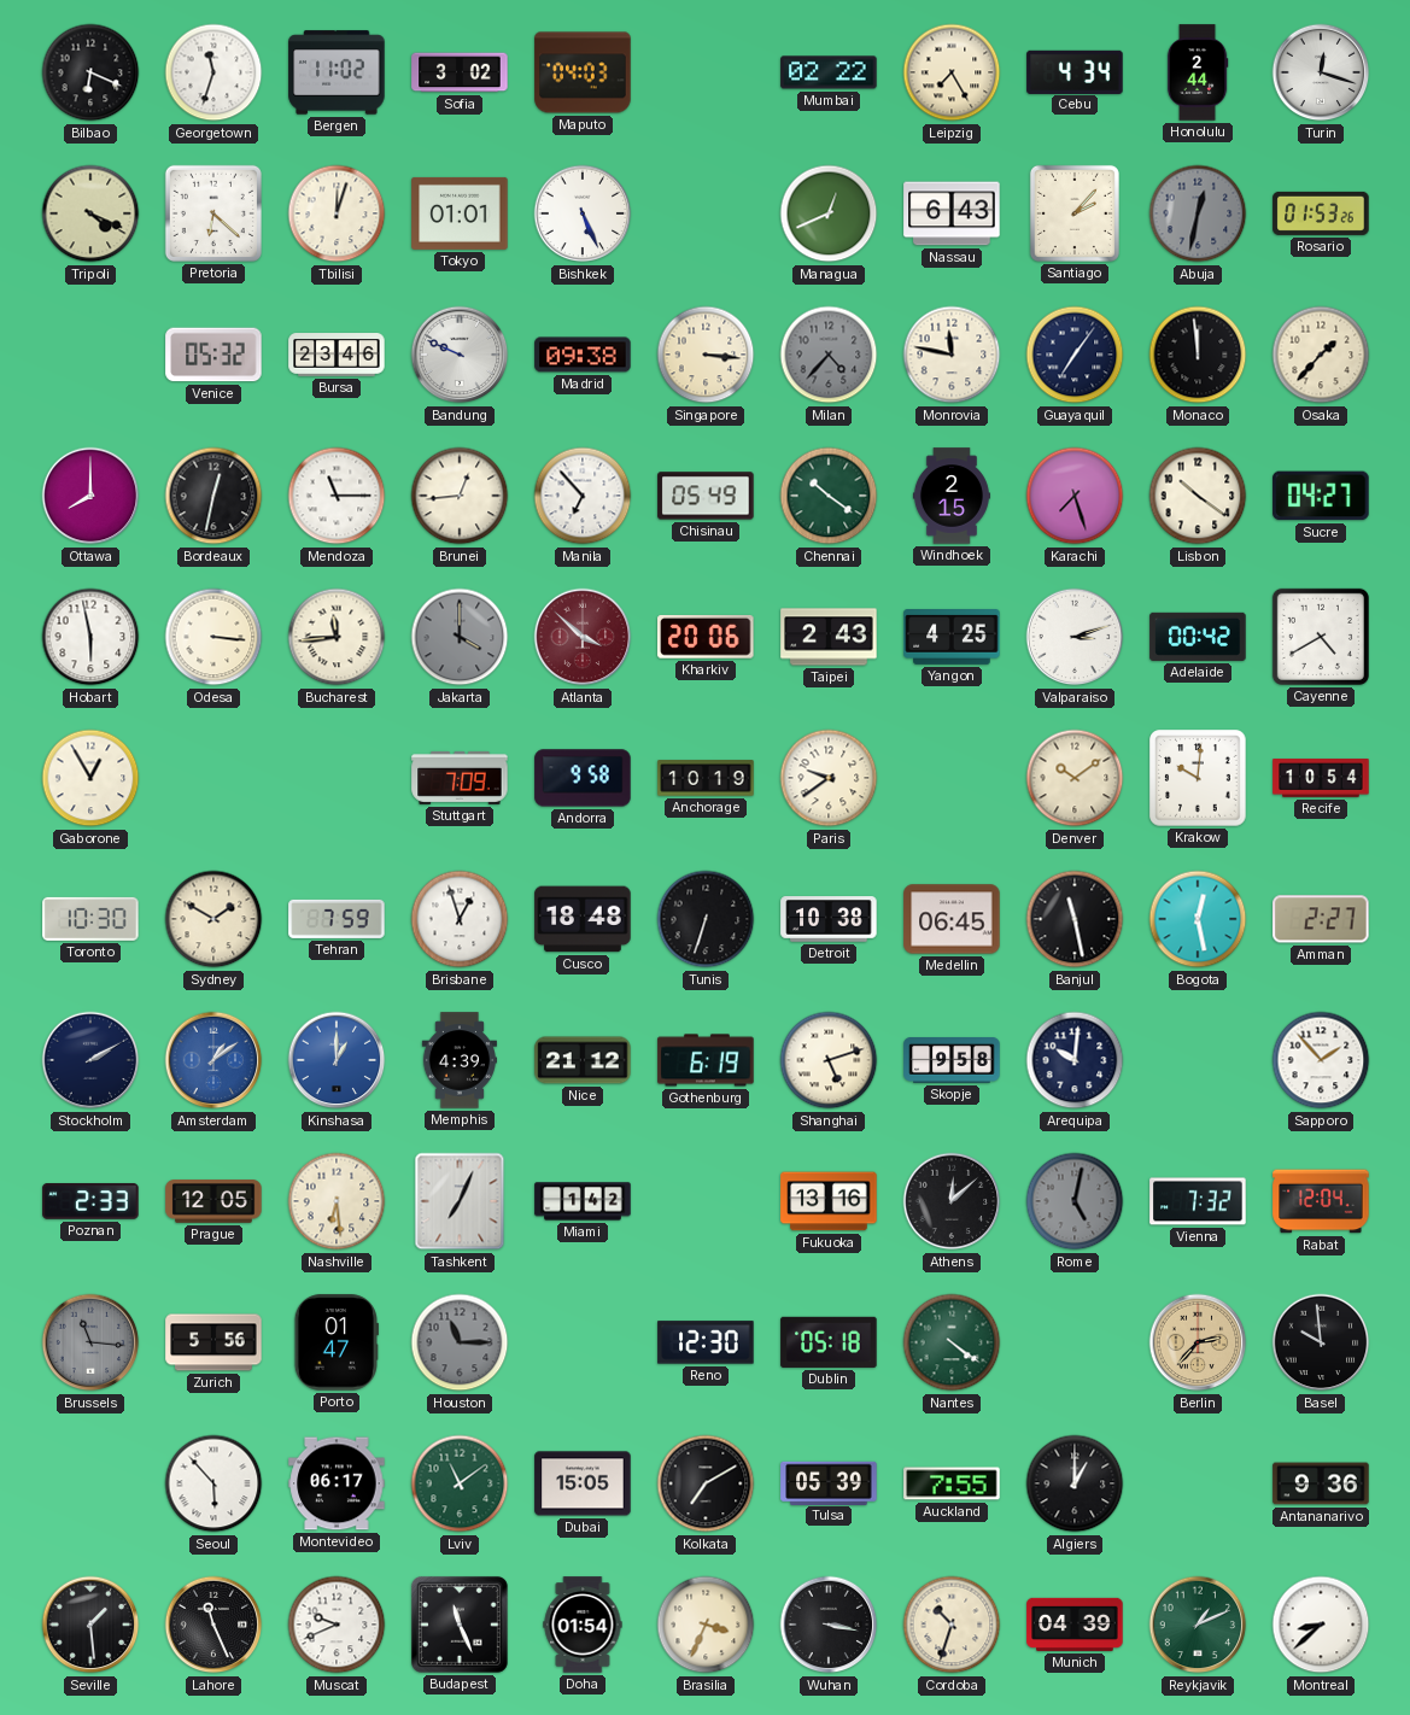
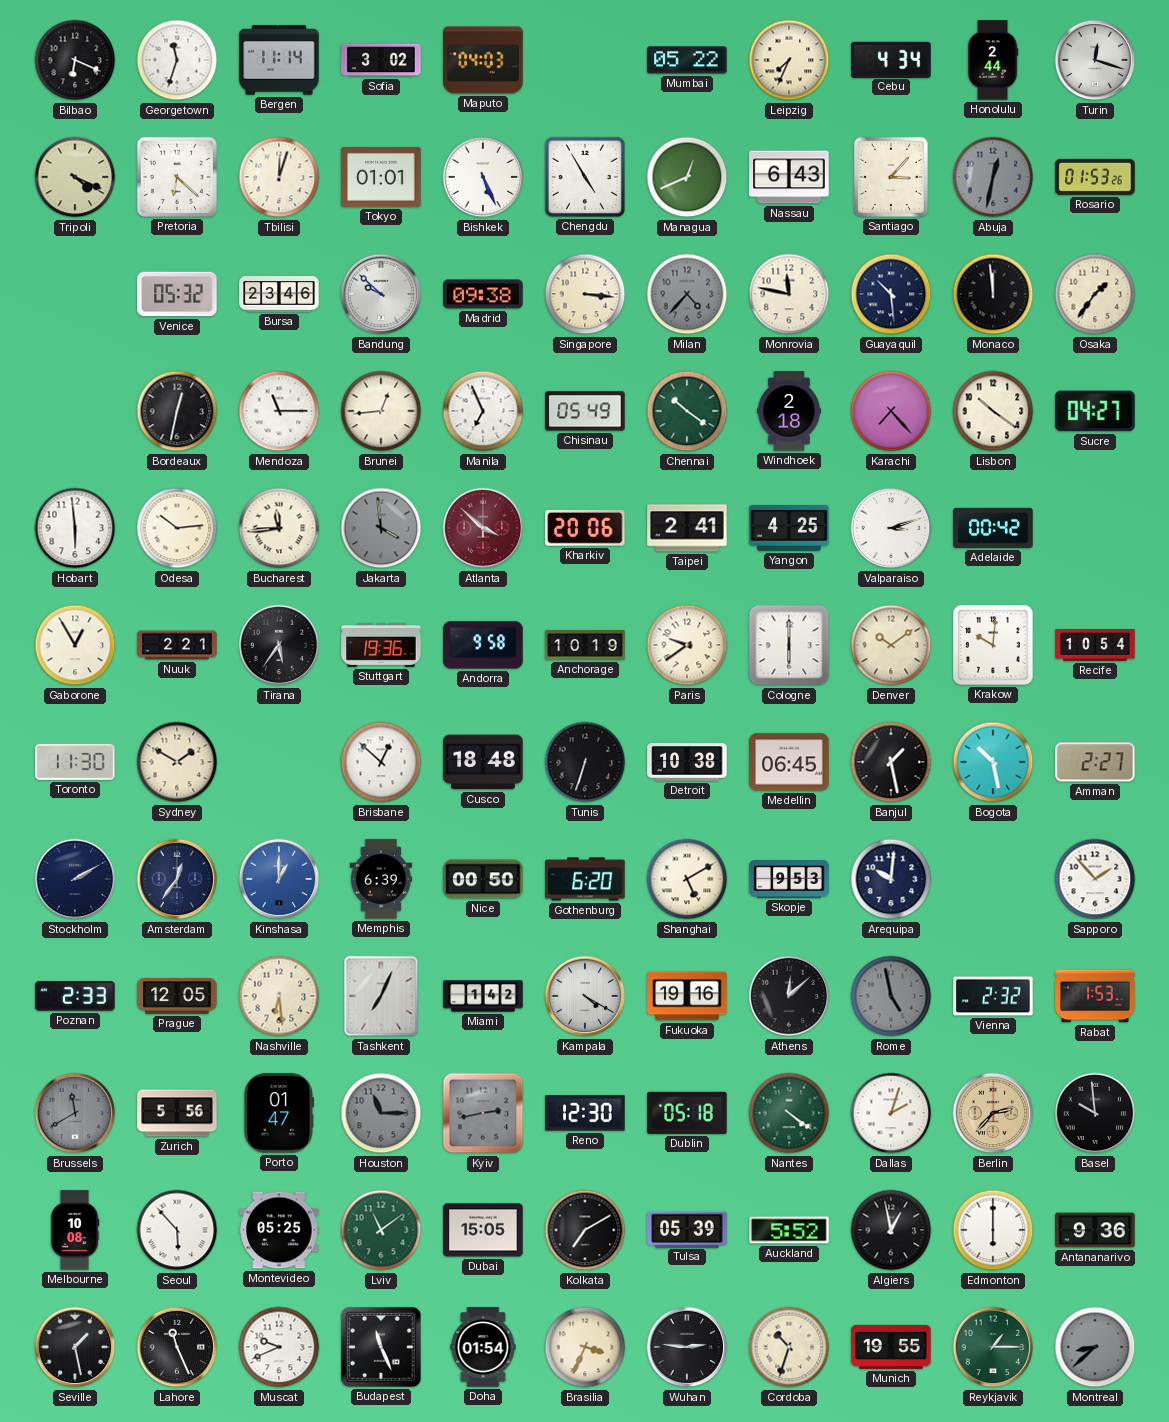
Bergen: 11:02 -> 11:14
Mumbai: 02:22 -> 05:22
Leipzig: 7:25 -> 7:34
Chengdu: none -> 4:55
Santiago: 2:07 -> 3:07
Bandung: 9:49 -> 9:52
Guayaquil: 7:06 -> 10:29
Osaka: 1:37 -> 1:36
Ottawa: 8:00 -> none
Manila: 6:53 -> 6:56
Windhoek: 2:15 -> 2:18
Karachi: 7:27 -> 7:23
Hobart: 5:58 -> 5:59
Odesa: 3:16 -> 10:14
Jakarta: 4:00 -> 3:59
Taipei: 2:43 -> 2:41
Cayenne: 4:40 -> none
Nuuk: none -> 2:21
Tirana: none -> 5:36
Stuttgart: 7:09 -> 19:36
Cologne: none -> 6:00
Toronto: 10:30 -> 11:30
Tehran: 7:59 -> none
Brisbane: 12:57 -> 12:52
Banjul: 11:28 -> 1:28
Bogota: 12:28 -> 10:28
Amsterdam: 1:09 -> 12:36
Amsterdam dial: blue -> navy
Memphis: 4:39 -> 6:39
Nice: 21:12 -> 00:50
Gothenburg: 6:19 -> 6:20
Shanghai: 5:12 -> 5:10
Skopje: 9:58 -> 9:53
Kampala: none -> 4:20
Fukuoka: 13:16 -> 19:16
Rome: 5:02 -> 4:58
Vienna: 7:32 -> 2:32
Rabat: 12:04 -> 1:53
Brussels: 11:16 -> 11:40
Kyiv: none -> 2:43
Dallas: none -> 2:03
Melbourne: none -> 10:08
Montevideo: 06:17 -> 05:25
Auckland: 7:55 -> 5:52
Algiers: 1:00 -> 12:58
Edmonton: none -> 6:00
Seville: 1:29 -> 1:28
Wuhan: 3:17 -> 2:46
Munich: 04:39 -> 19:55
Reykjavik: 1:11 -> 1:15
Montreal dial: white -> grey
